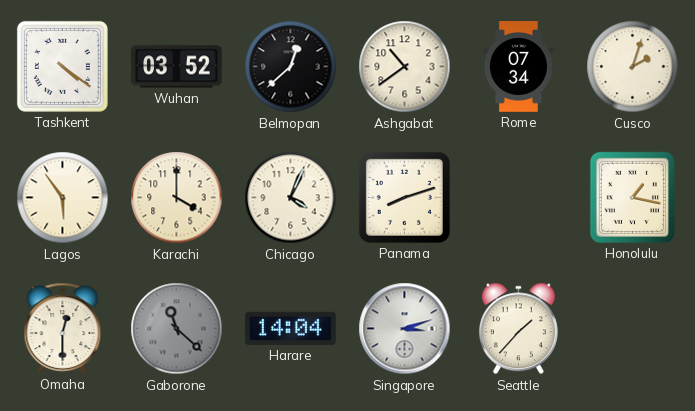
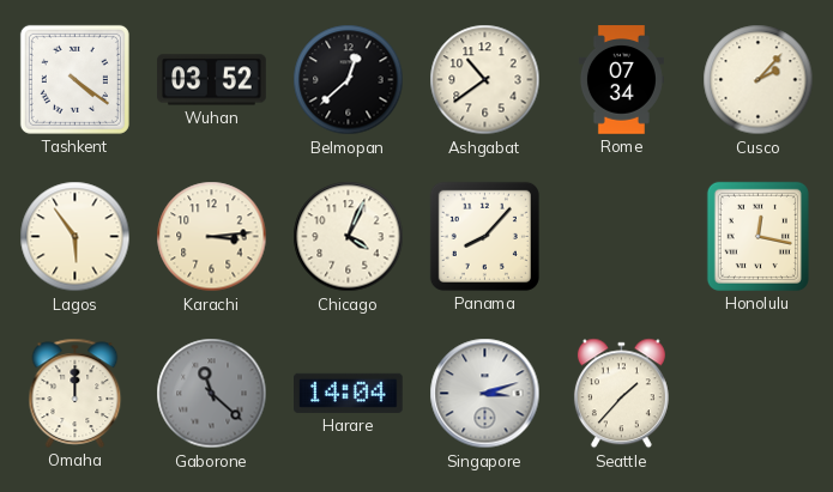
Cusco: 2:03 -> 2:07
Karachi: 4:00 -> 3:14
Panama: 8:12 -> 8:07
Honolulu: 1:17 -> 12:17
Omaha: 12:30 -> 12:00
